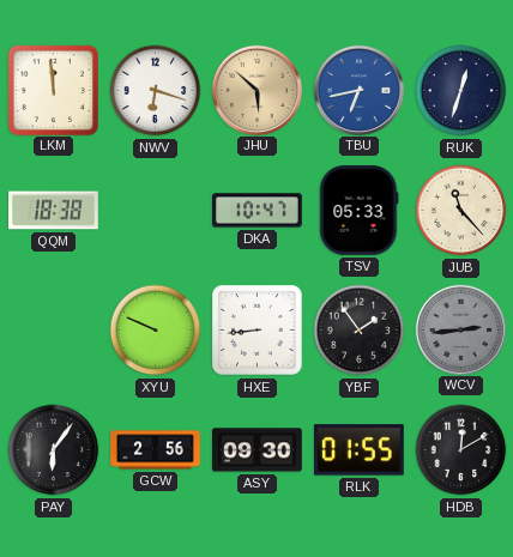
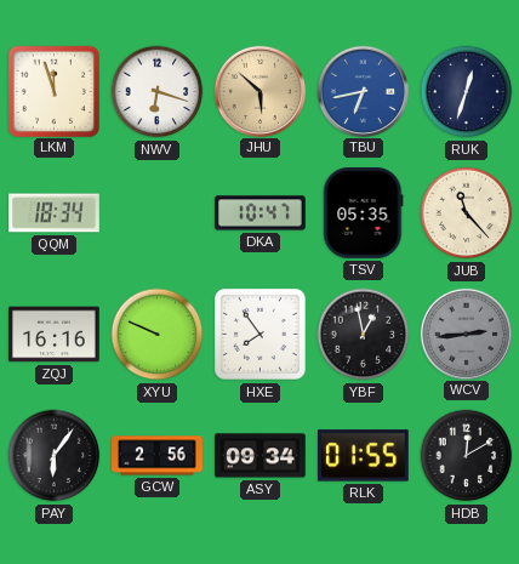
LKM: 11:59 -> 11:57
QQM: 18:38 -> 18:34
TSV: 05:33 -> 05:35
ZQJ: none -> 16:16
HXE: 8:44 -> 7:54
YBF: 1:54 -> 12:58
ASY: 09:30 -> 09:34
